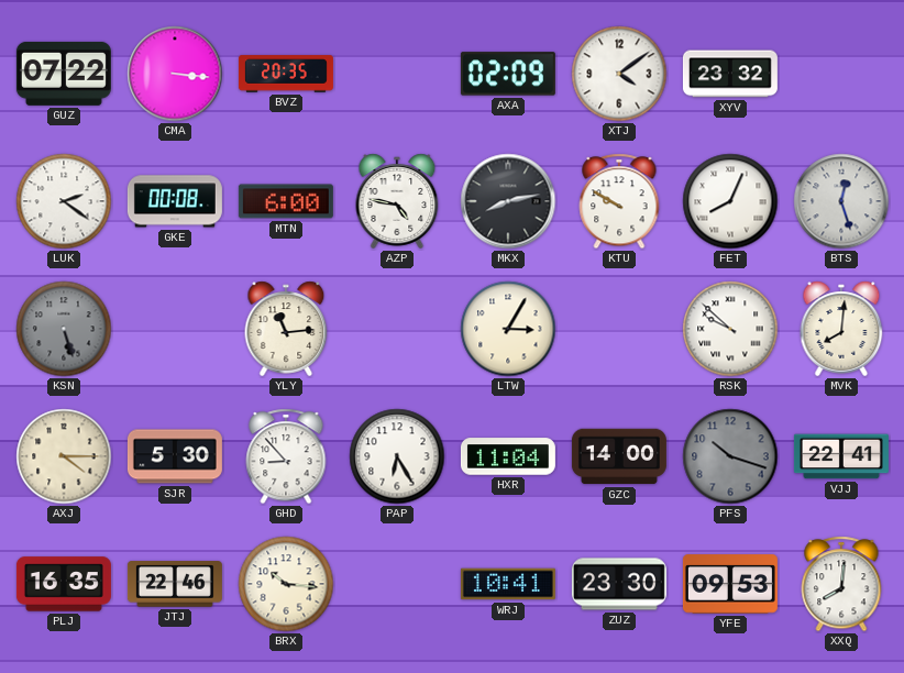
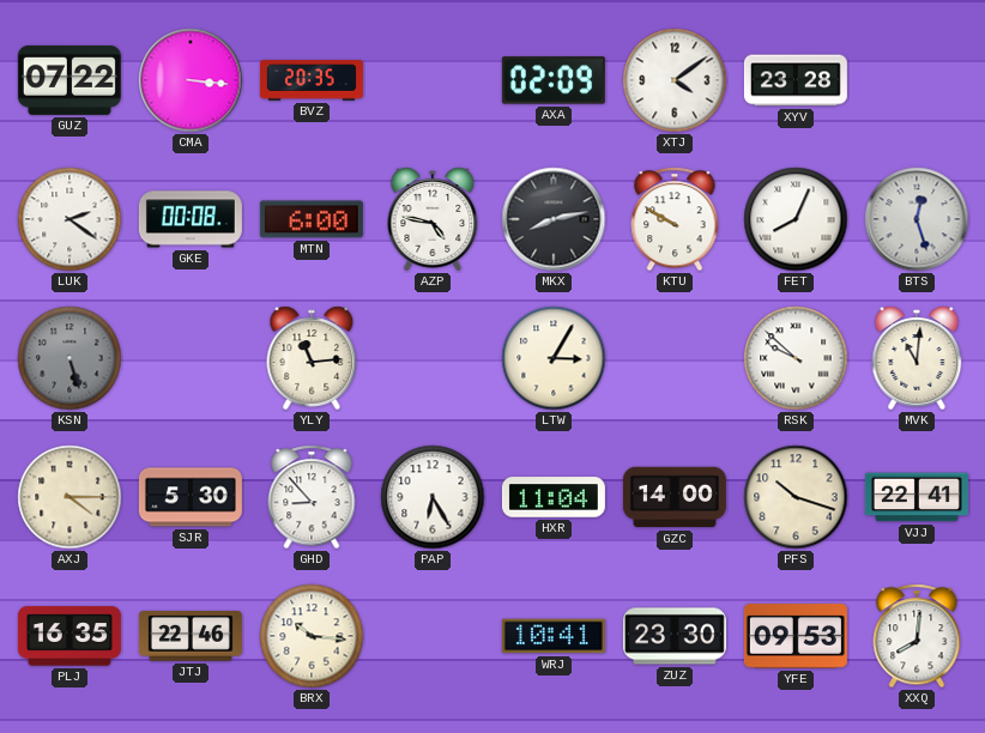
XYV: 23:32 -> 23:28
MVK: 8:01 -> 11:01
PFS dial: grey -> cream
